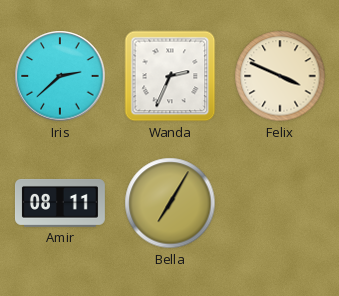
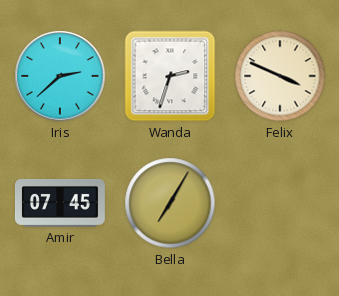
Wanda: 2:34 -> 2:33
Amir: 08:11 -> 07:45
